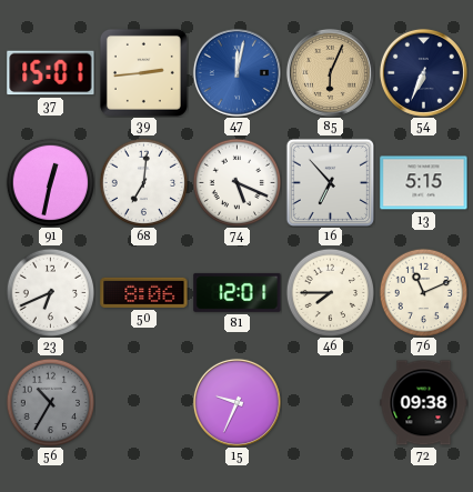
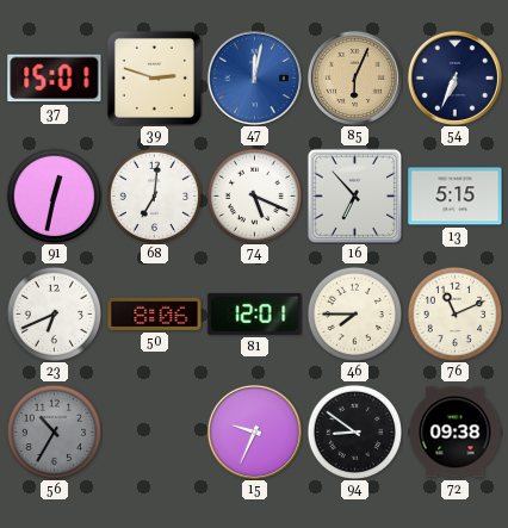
39: 2:44 -> 2:48
94: none -> 8:51
